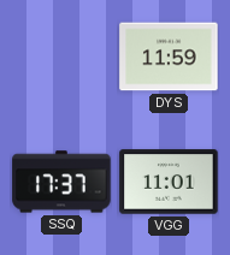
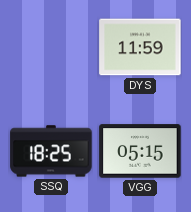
SSQ: 17:37 -> 18:25
VGG: 11:01 -> 05:15
